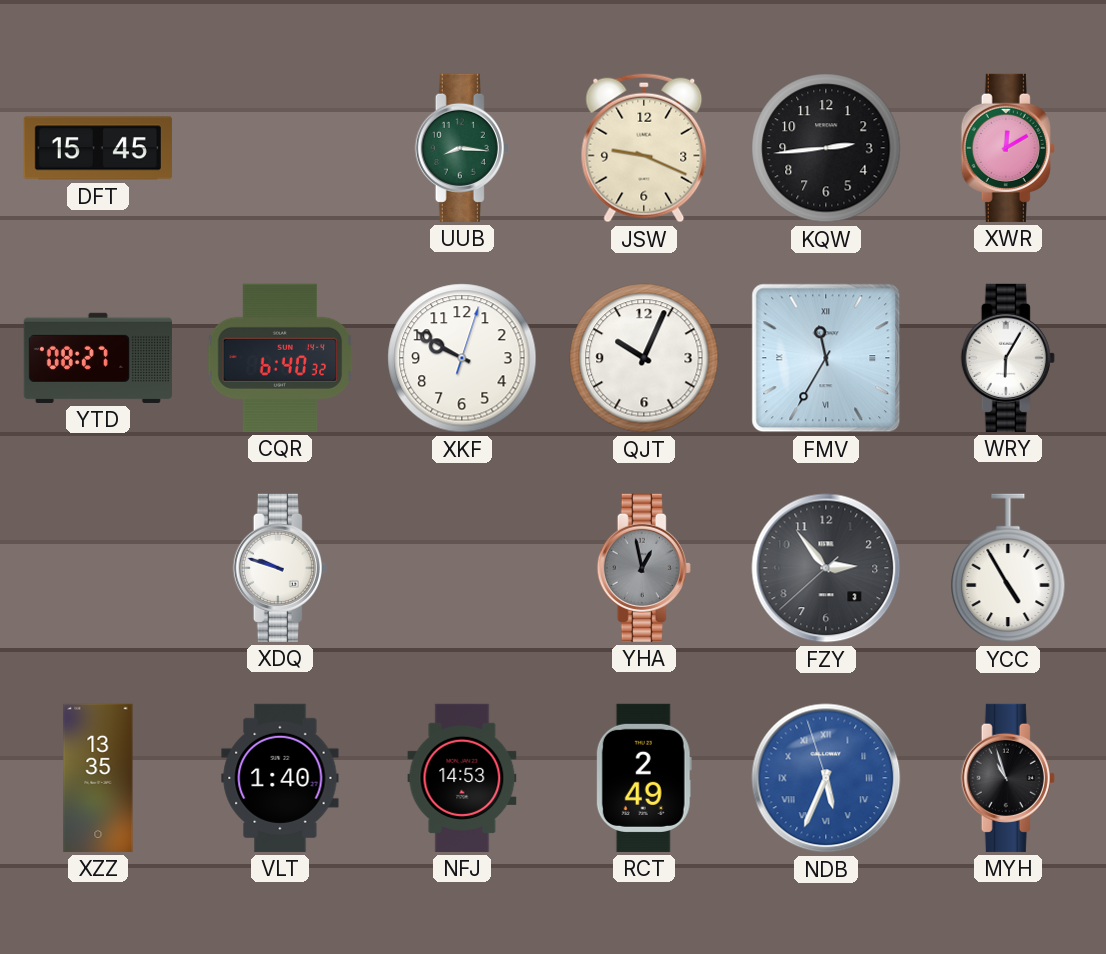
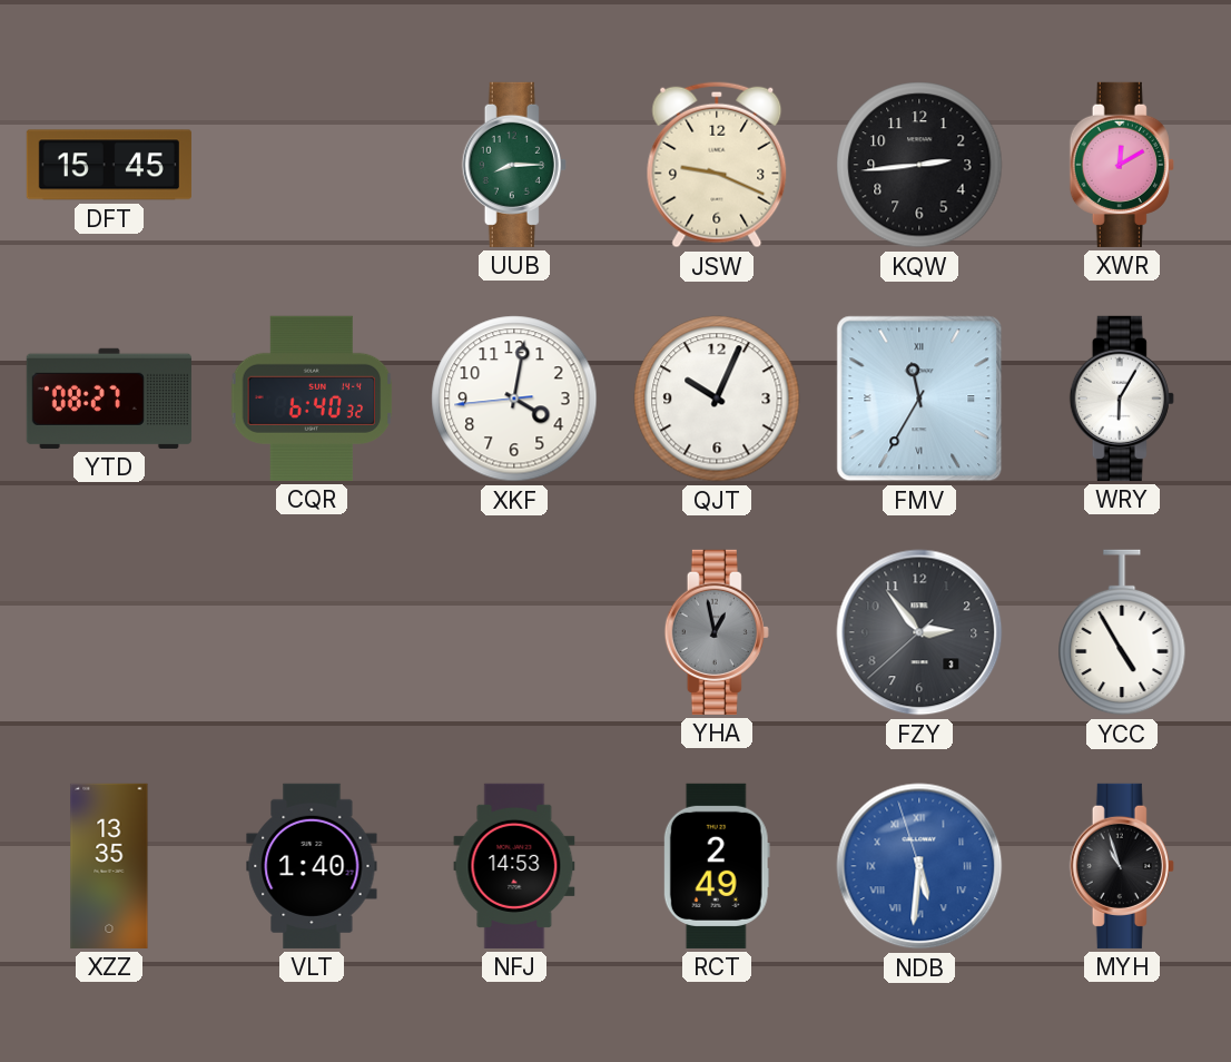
UUB: 8:16 -> 8:15
XKF: 9:50 -> 4:01
XDQ: 9:48 -> none
NDB: 5:33 -> 5:30
